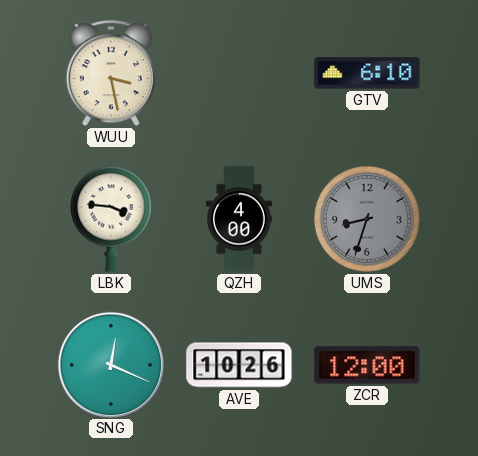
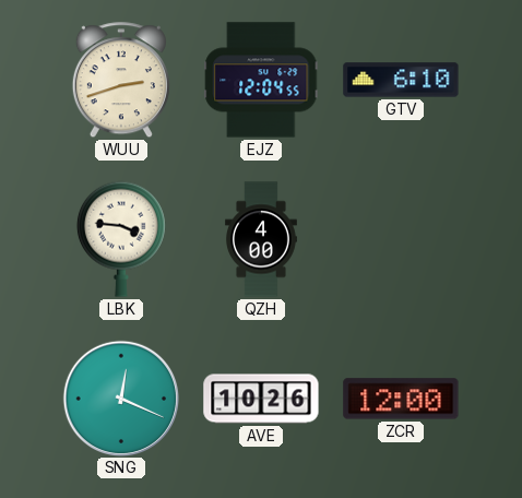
WUU: 3:28 -> 2:42
EJZ: none -> 12:04
UMS: 8:33 -> none
